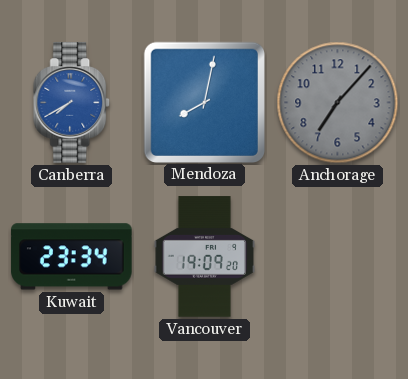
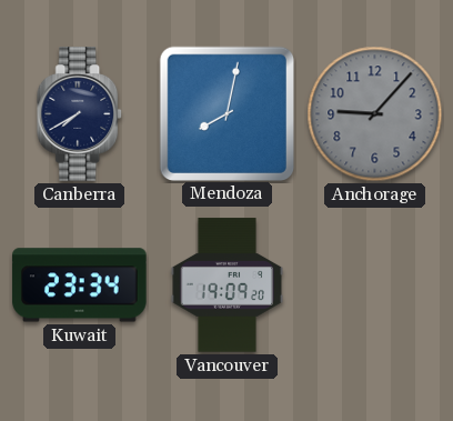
Canberra dial: blue -> navy
Anchorage: 7:07 -> 9:07
